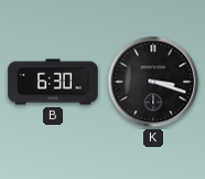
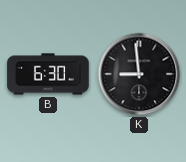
K: 3:18 -> 8:59
